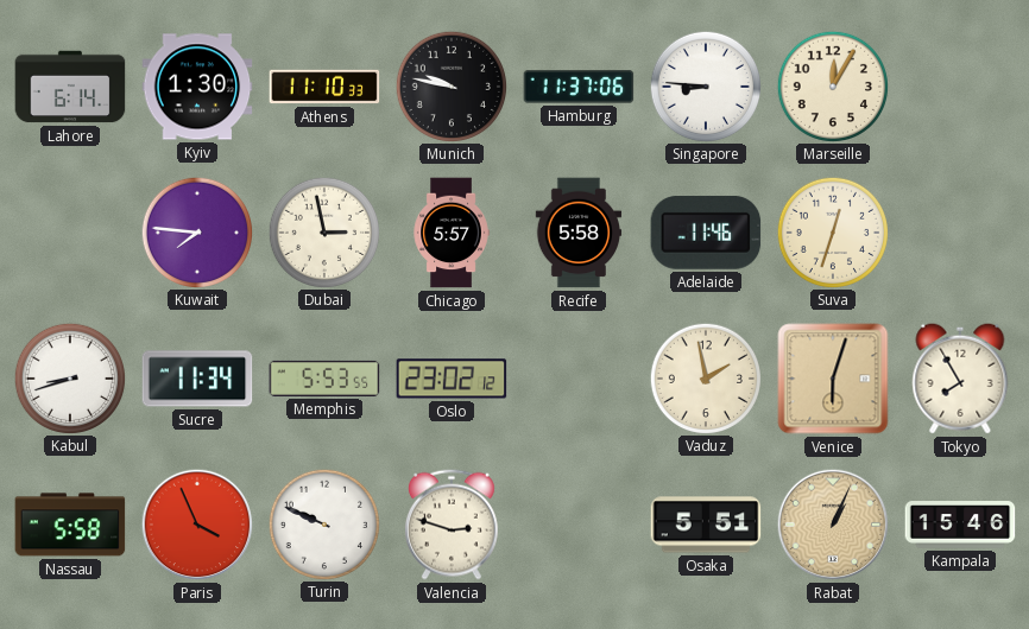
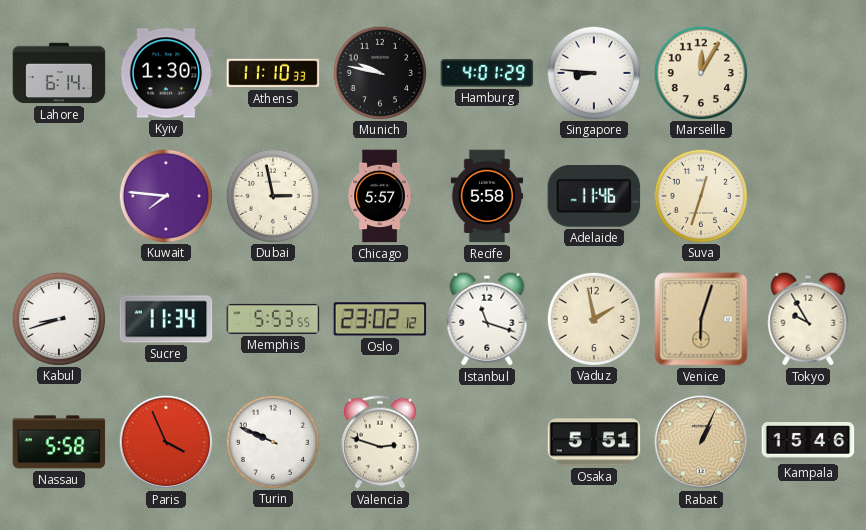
Hamburg: 11:37 -> 4:01
Istanbul: none -> 11:18
Tokyo: 7:55 -> 9:55
